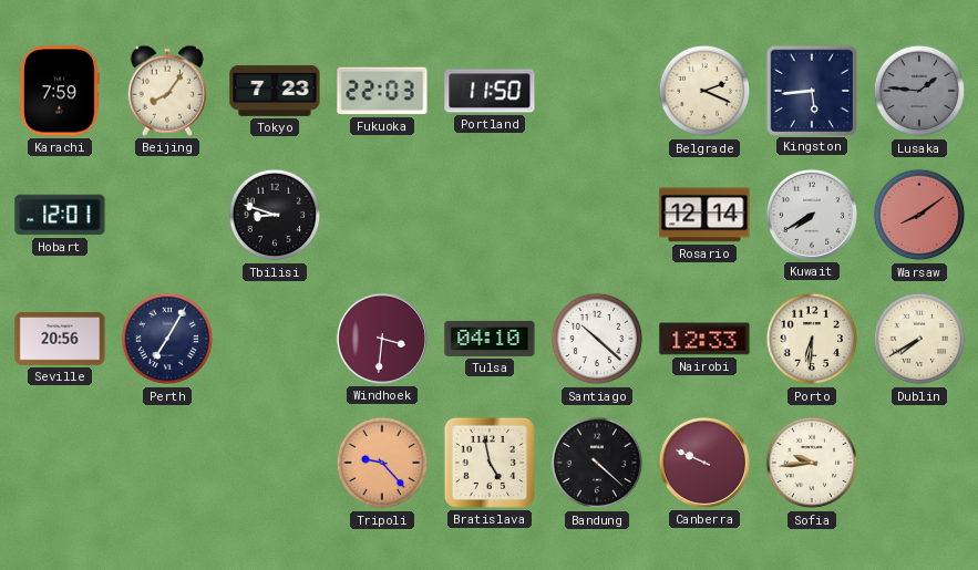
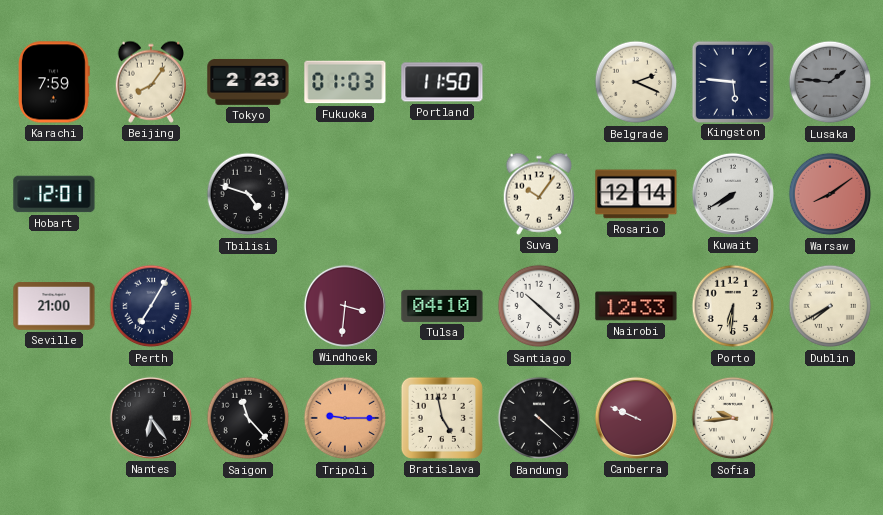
Tokyo: 7:23 -> 2:23
Fukuoka: 22:03 -> 01:03
Kingston: 5:44 -> 5:46
Tbilisi: 8:48 -> 4:48
Suva: none -> 10:06
Seville: 20:56 -> 21:00
Nantes: none -> 6:24
Saigon: none -> 11:23
Tripoli: 9:23 -> 9:15
